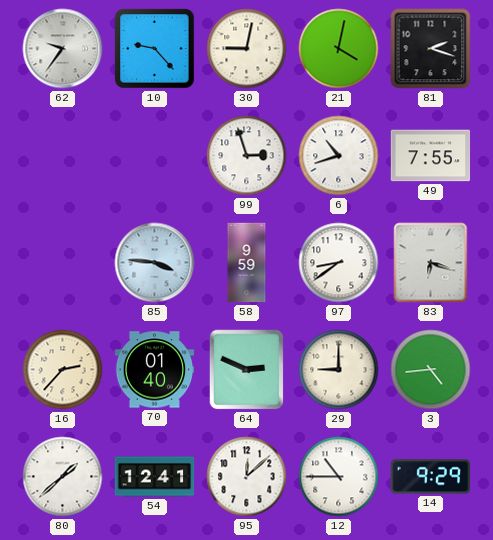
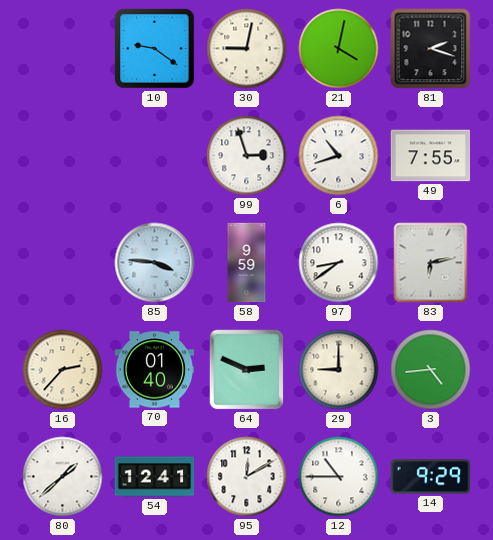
62: 9:36 -> none
10: 9:23 -> 9:21
83: 6:18 -> 6:13
95: 12:08 -> 12:10
